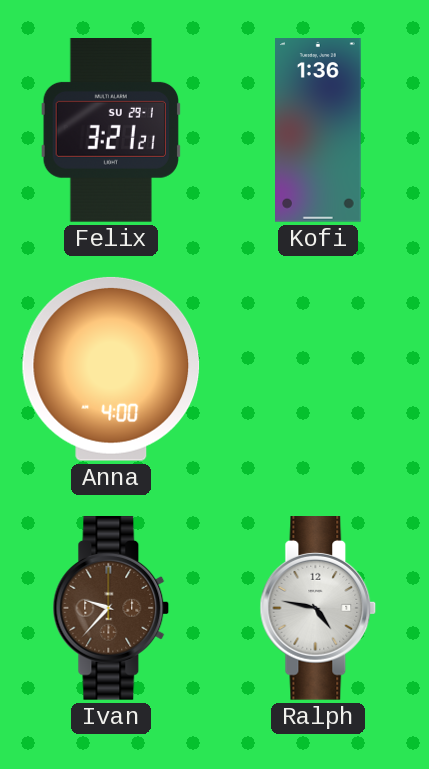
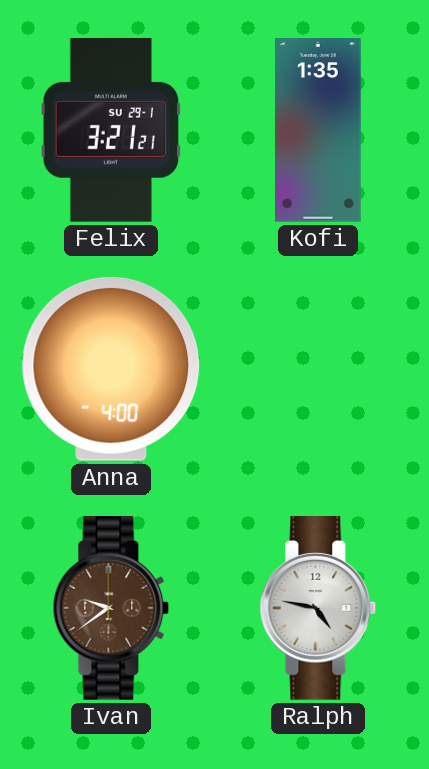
Kofi: 1:36 -> 1:35
Ivan: 9:37 -> 9:39
